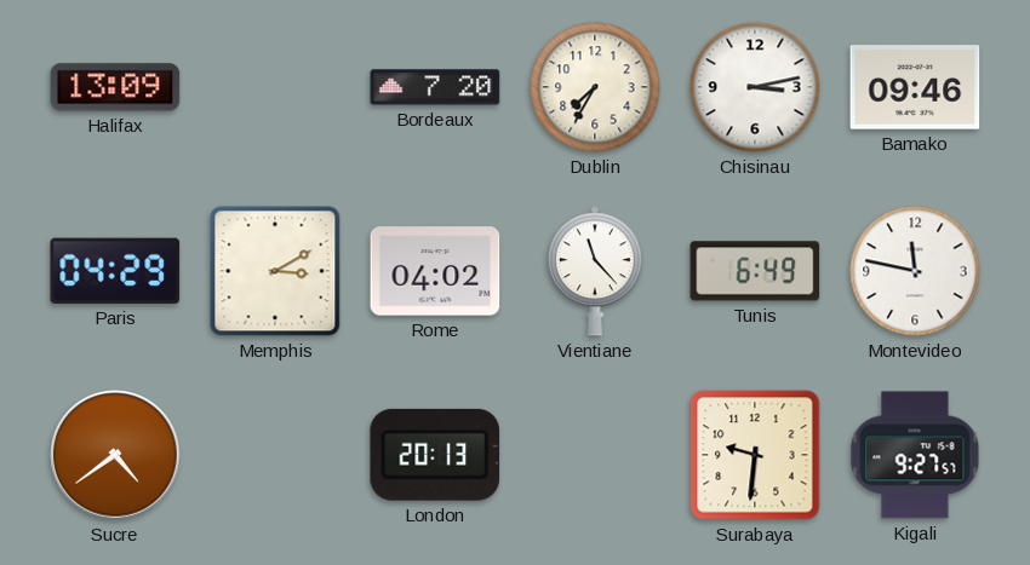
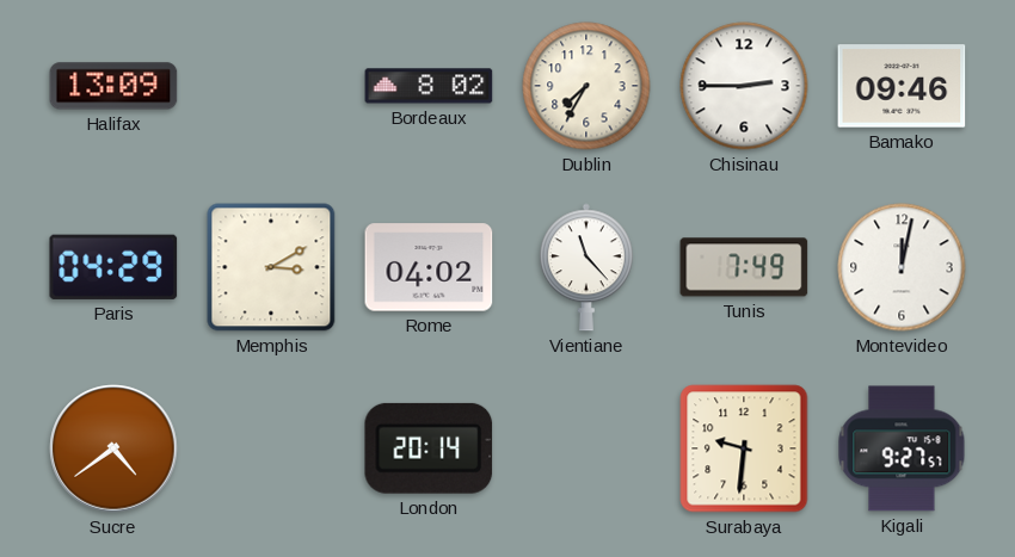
Bordeaux: 7:20 -> 8:02
Chisinau: 3:13 -> 2:45
Tunis: 6:49 -> 7:49
Montevideo: 11:47 -> 12:02
London: 20:13 -> 20:14
